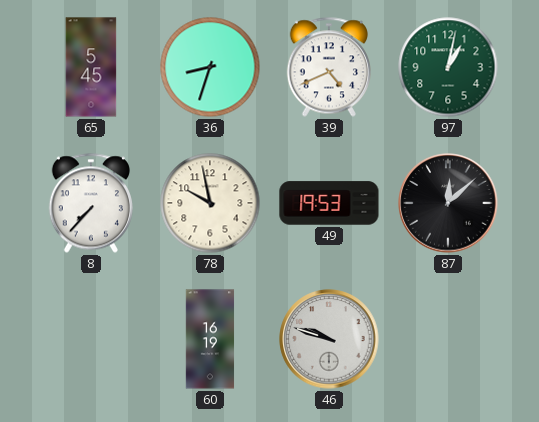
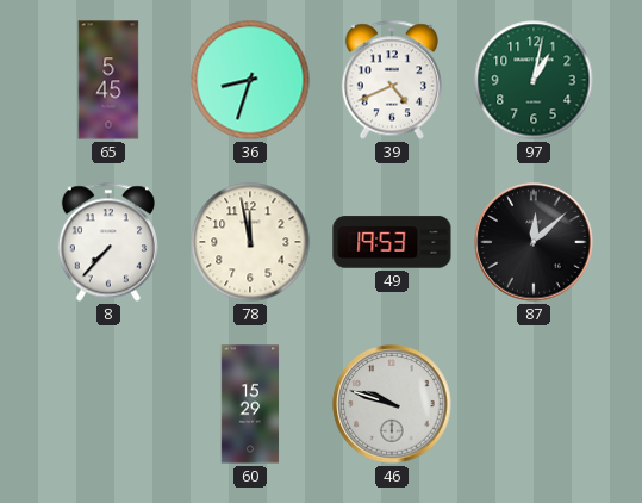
78: 9:58 -> 11:58
60: 16:19 -> 15:29
